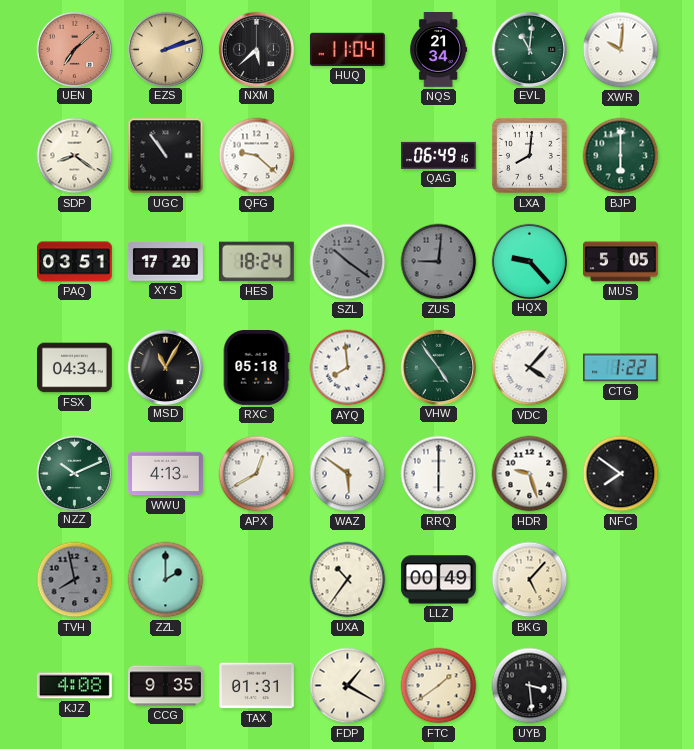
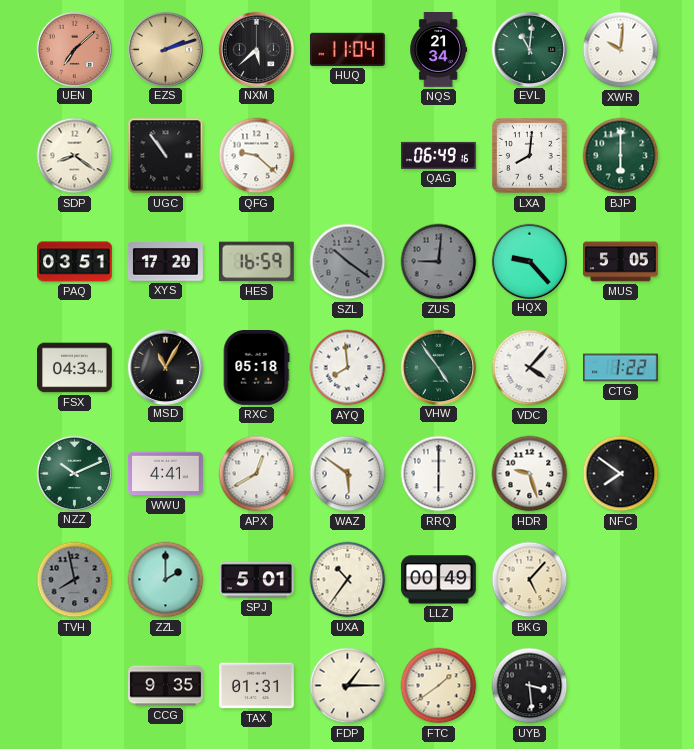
HES: 18:24 -> 16:59
WWU: 4:13 -> 4:41
SPJ: none -> 5:01
KJZ: 4:08 -> none
FDP: 1:20 -> 1:15
